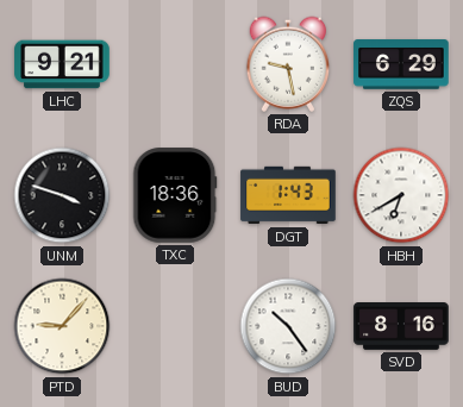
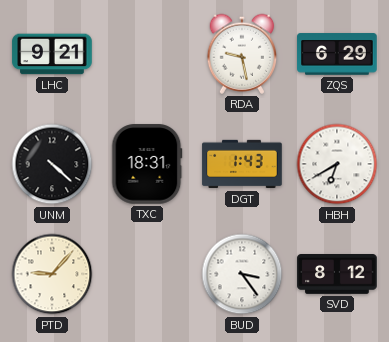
UNM: 3:48 -> 4:22
TXC: 18:36 -> 18:31
BUD: 10:24 -> 3:24
SVD: 8:16 -> 8:12
